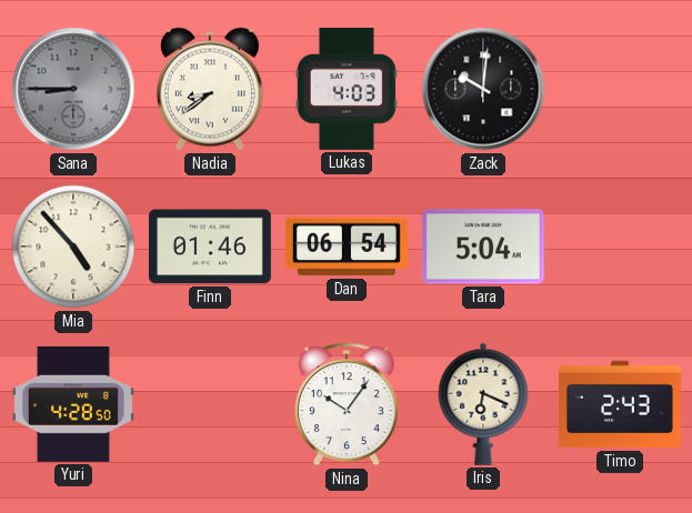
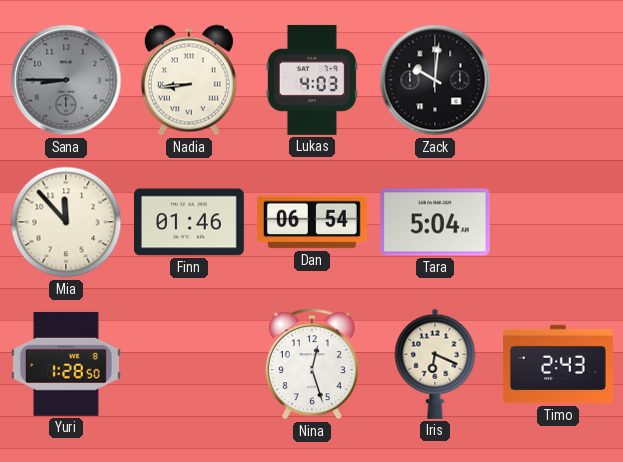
Nadia: 8:39 -> 8:44
Mia: 4:53 -> 11:53
Yuri: 4:28 -> 1:28
Nina: 10:06 -> 12:27
